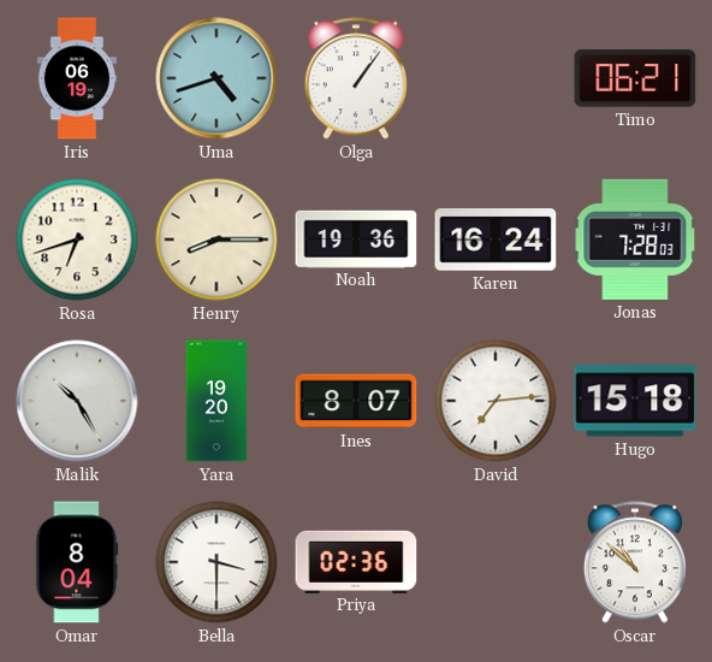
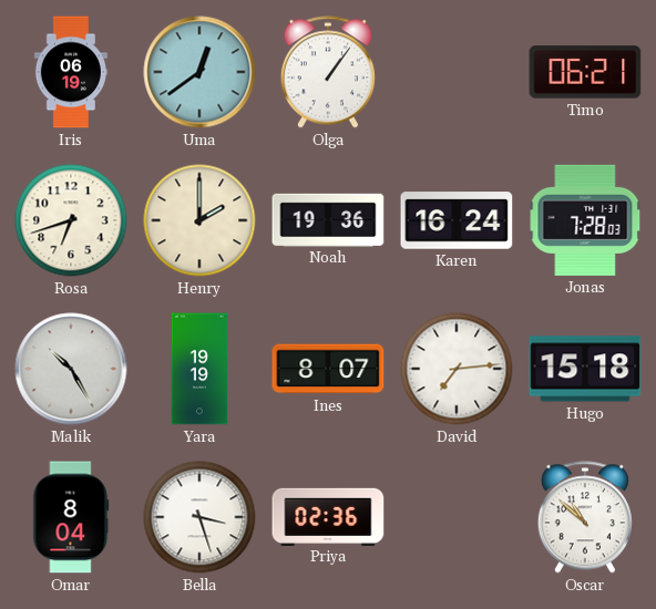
Uma: 4:42 -> 12:39
Henry: 8:15 -> 2:00
Yara: 19:20 -> 19:19
Bella: 3:30 -> 3:27
